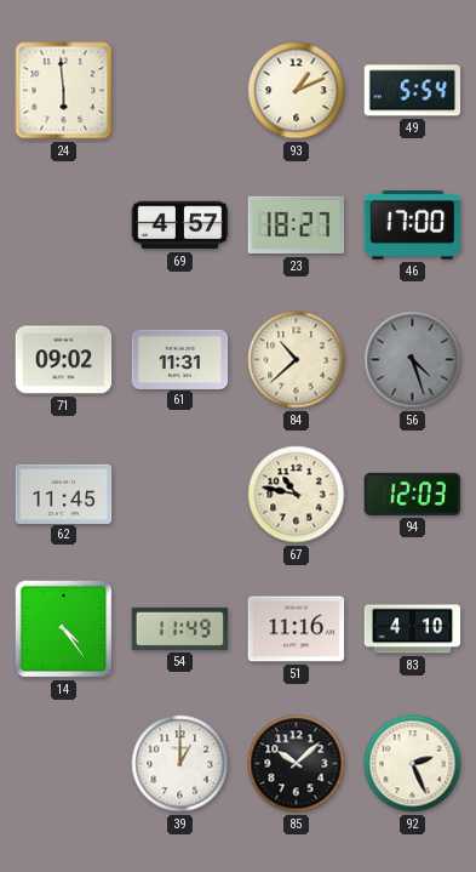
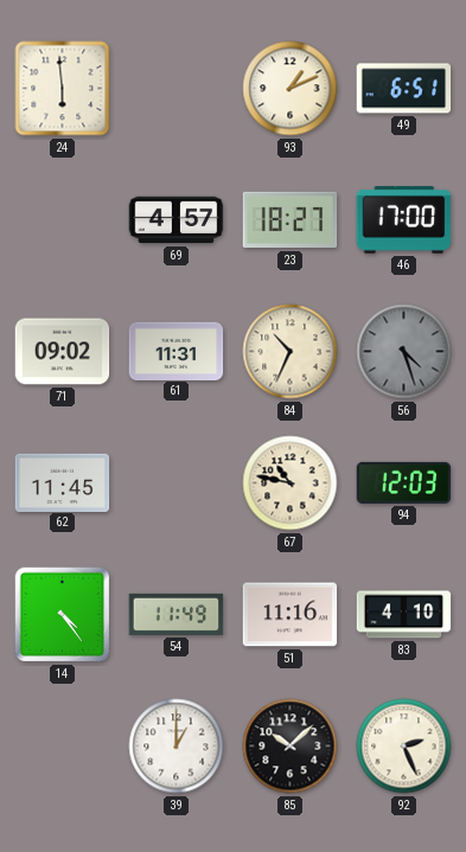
49: 5:54 -> 6:51
84: 10:38 -> 10:34
